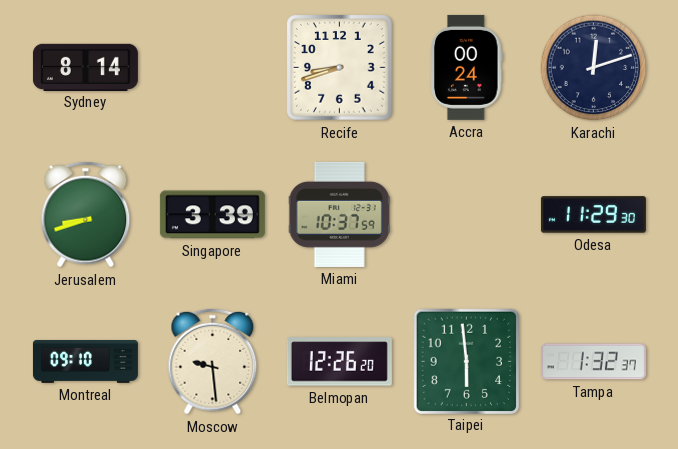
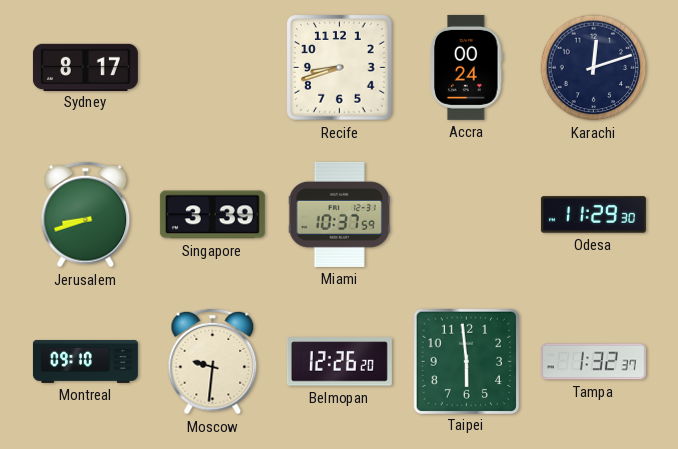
Sydney: 8:14 -> 8:17
Moscow: 9:29 -> 9:31
